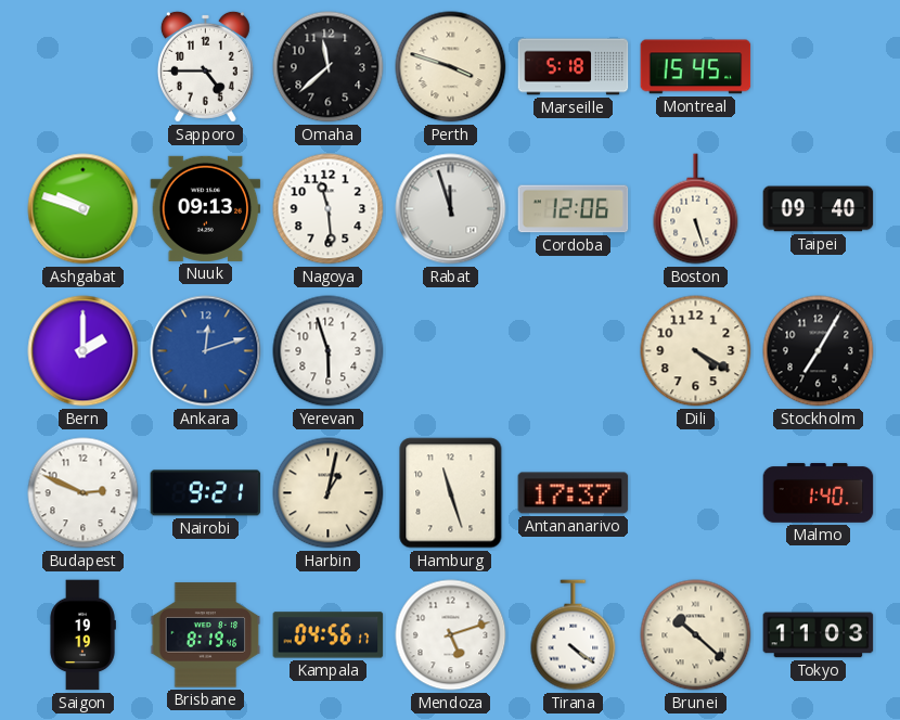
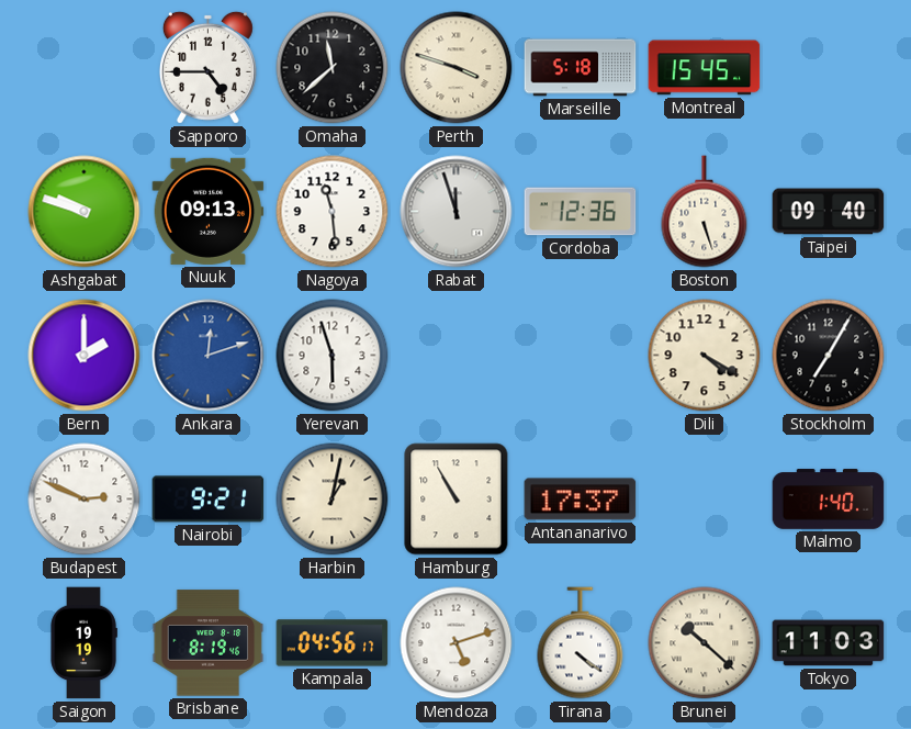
Cordoba: 12:06 -> 12:36
Hamburg: 11:27 -> 10:55
